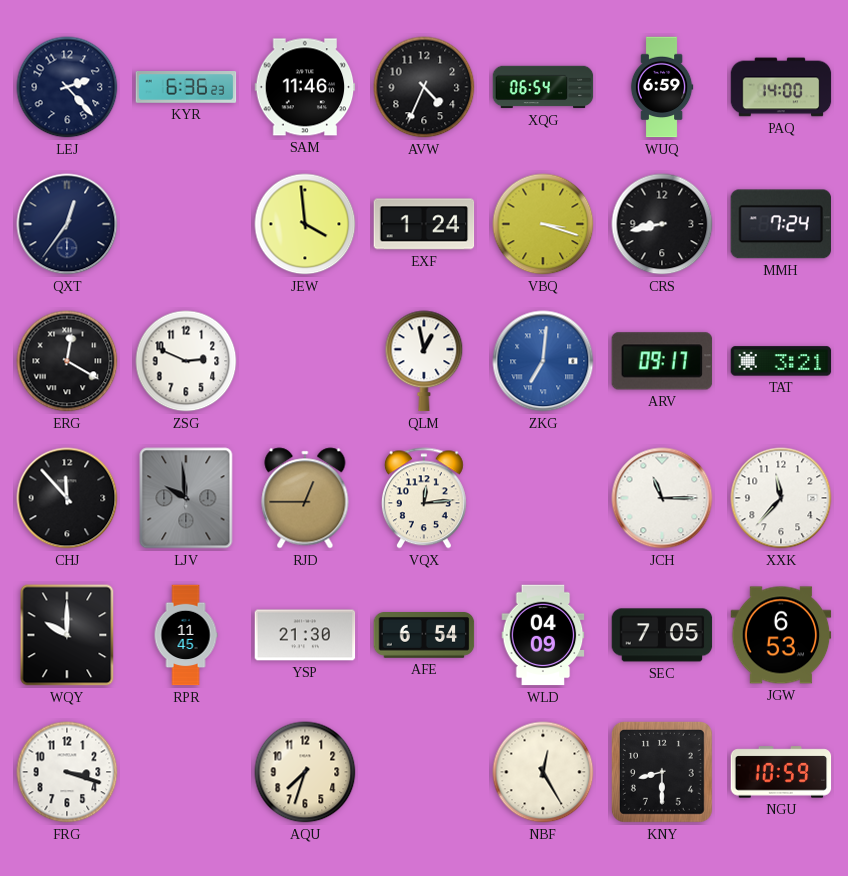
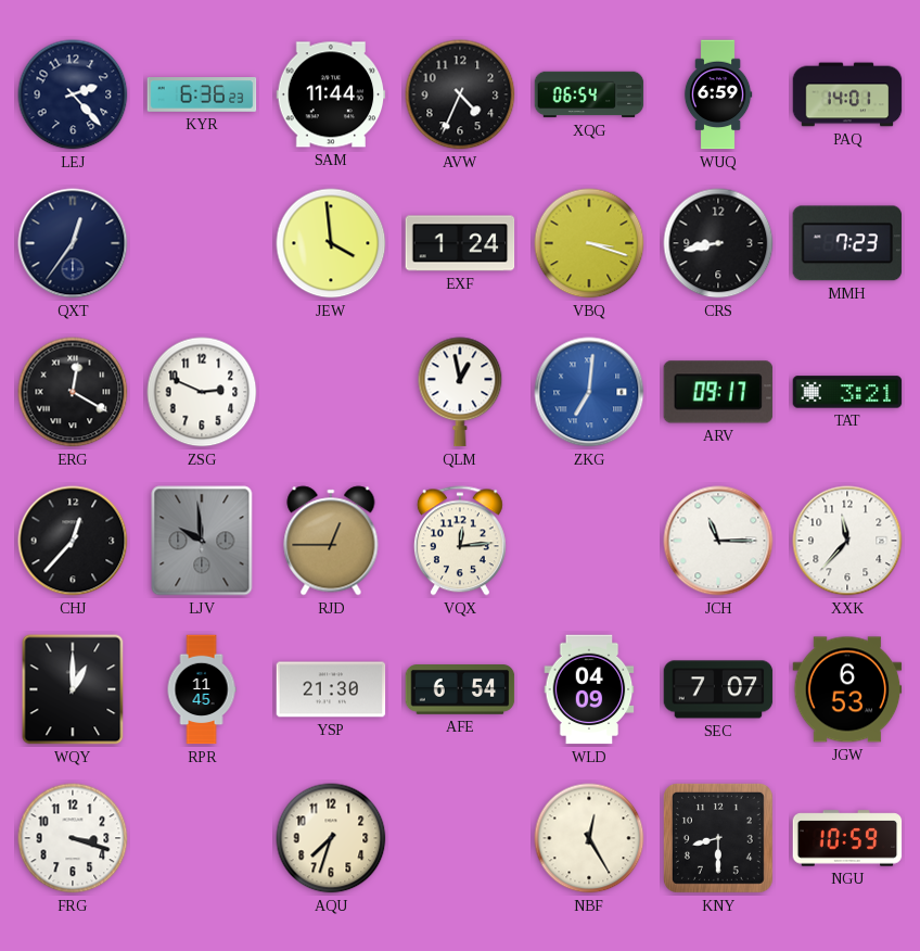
SAM: 11:46 -> 11:44
PAQ: 14:00 -> 14:01
MMH: 7:24 -> 7:23
CHJ: 11:53 -> 12:37
WQY: 10:00 -> 1:00
SEC: 7:05 -> 7:07
